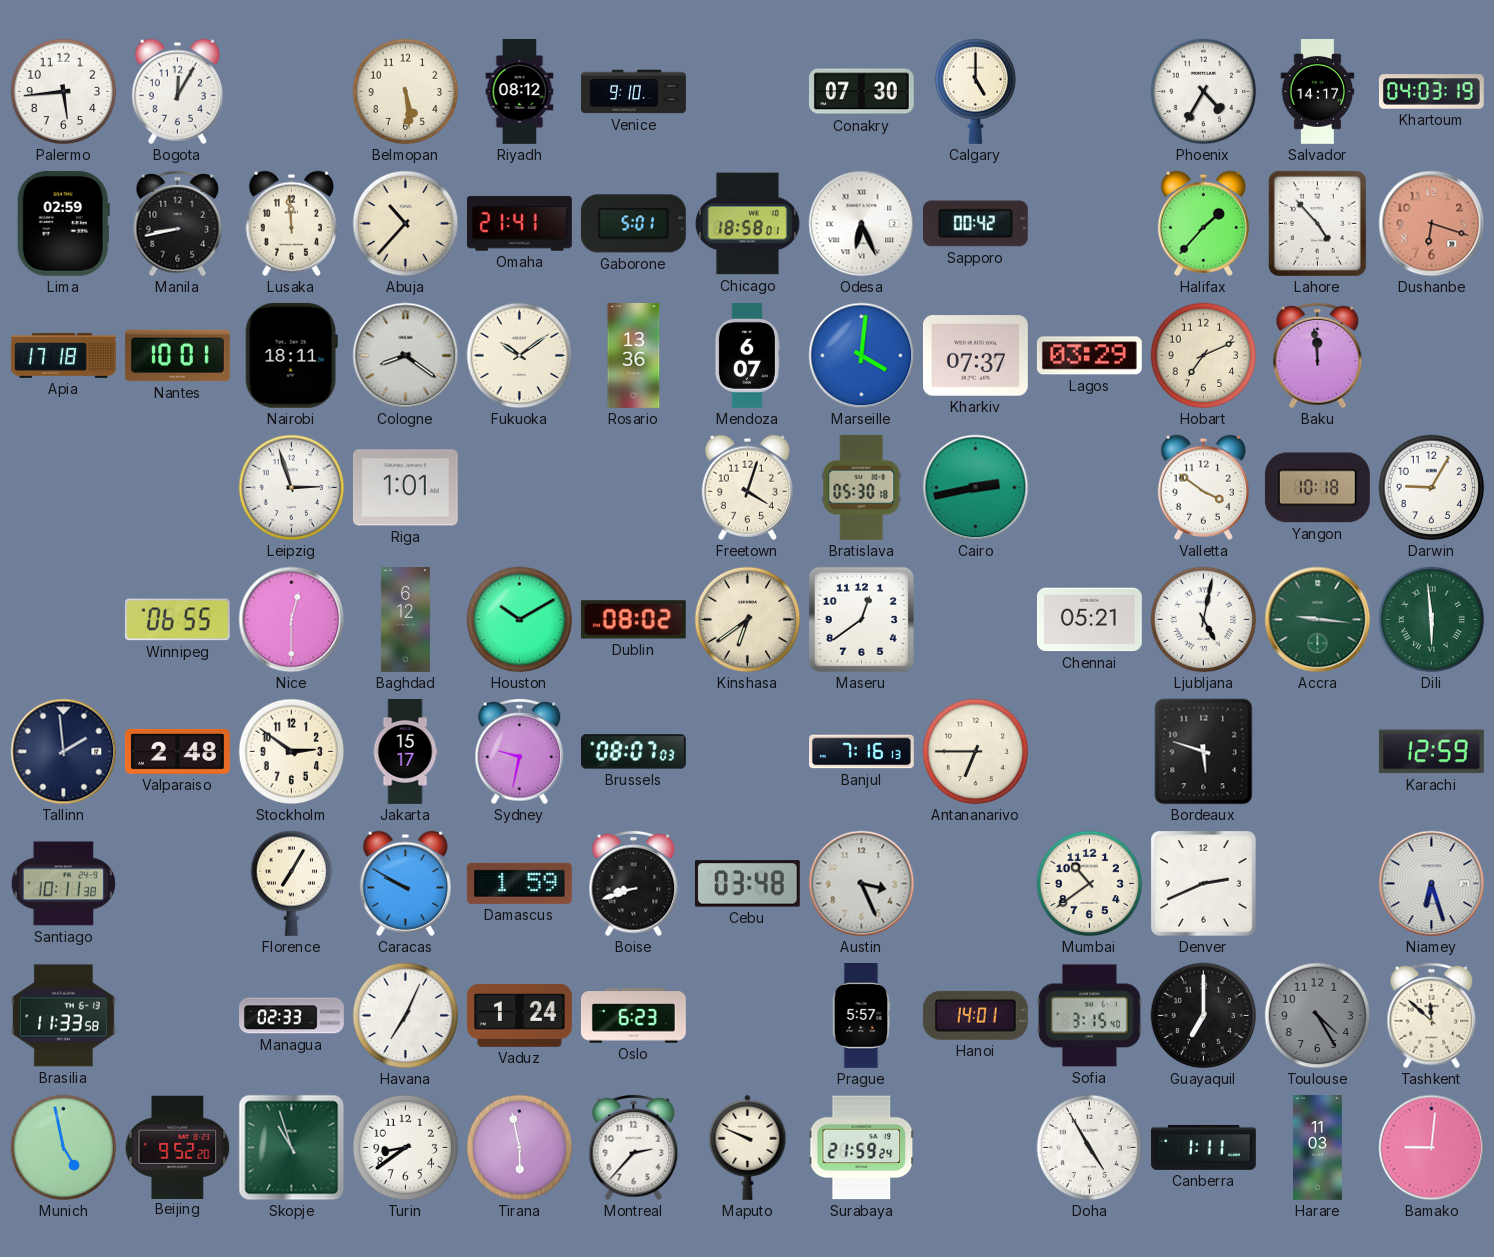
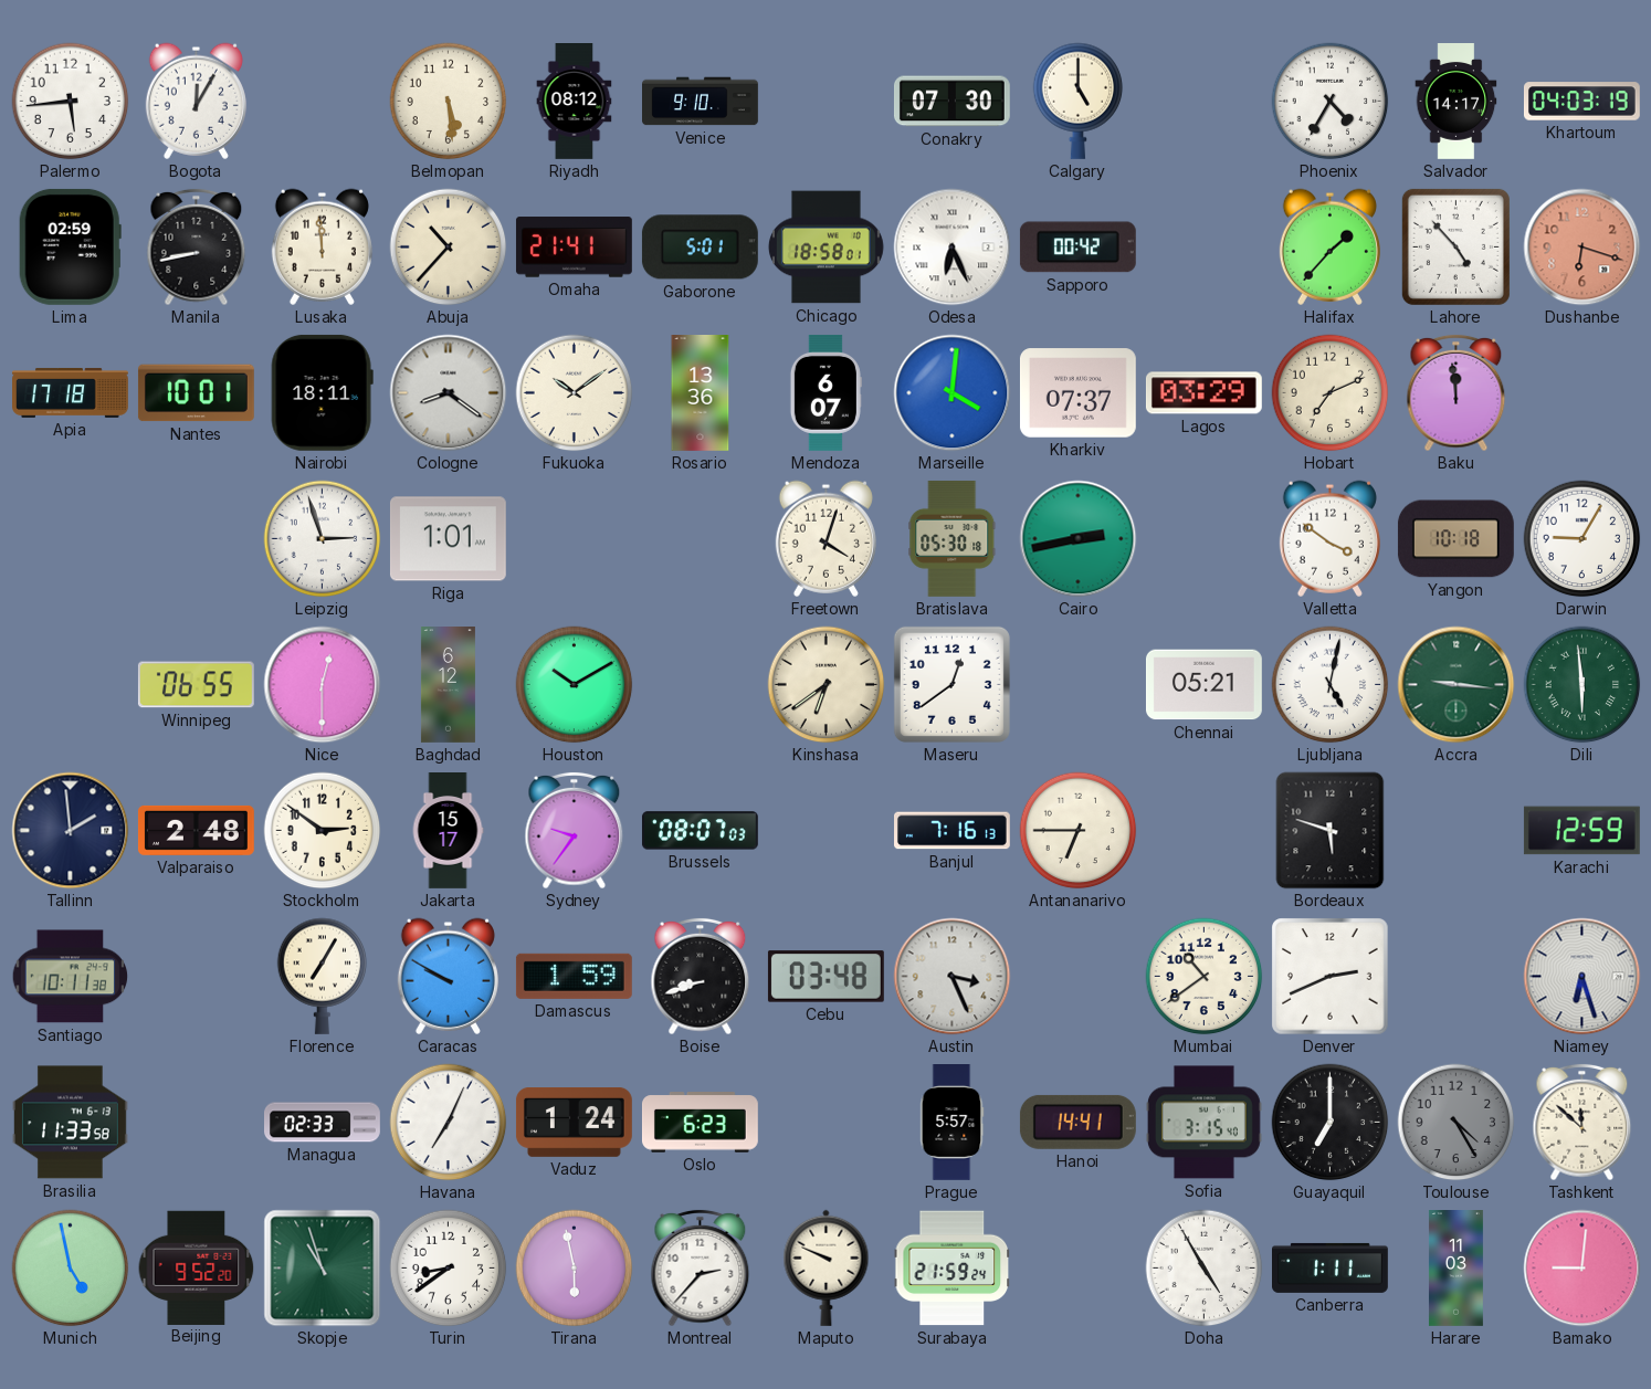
Dublin: 08:02 -> none
Sydney: 9:32 -> 9:36
Hanoi: 14:01 -> 14:41
